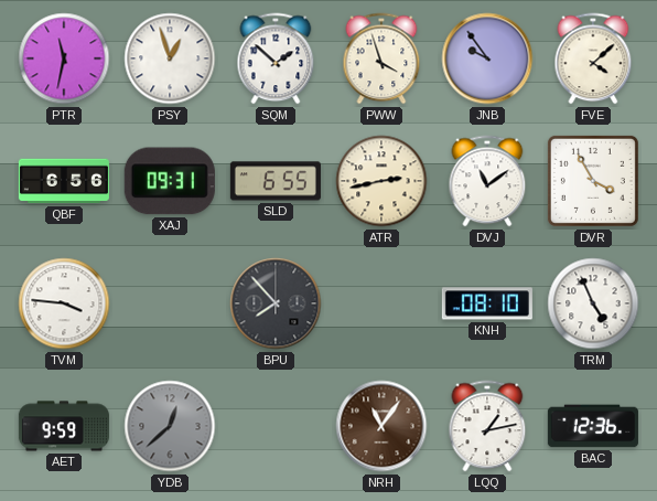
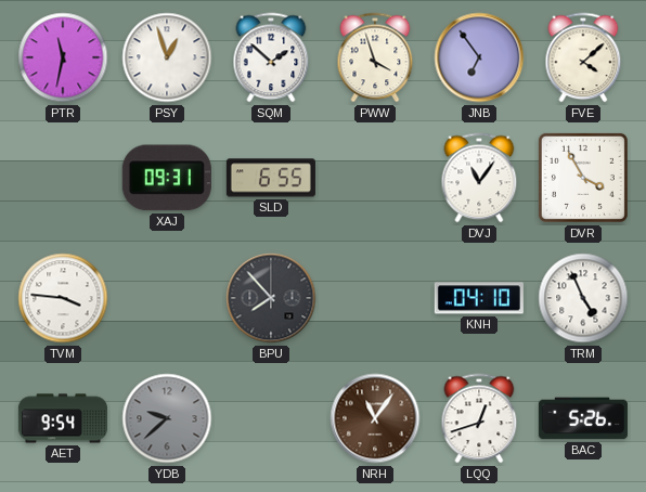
JNB: 9:54 -> 6:54
QBF: 6:56 -> none
ATR: 2:43 -> none
DVJ: 11:09 -> 11:06
KNH: 08:10 -> 04:10
AET: 9:59 -> 9:54
YDB: 12:38 -> 9:38
LQQ: 1:13 -> 12:42
BAC: 12:36 -> 5:26
